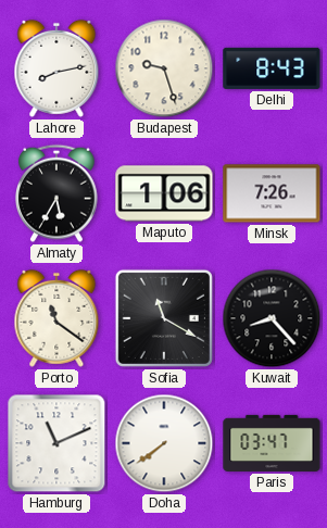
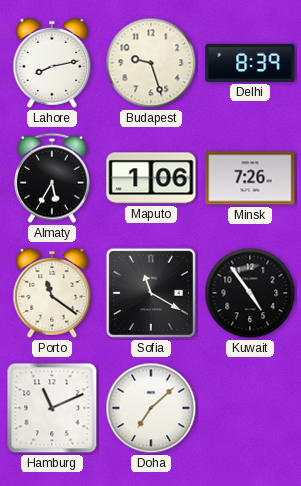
Delhi: 8:43 -> 8:39
Kuwait: 8:23 -> 4:54
Doha: 7:39 -> 7:08
Paris: 03:47 -> none
